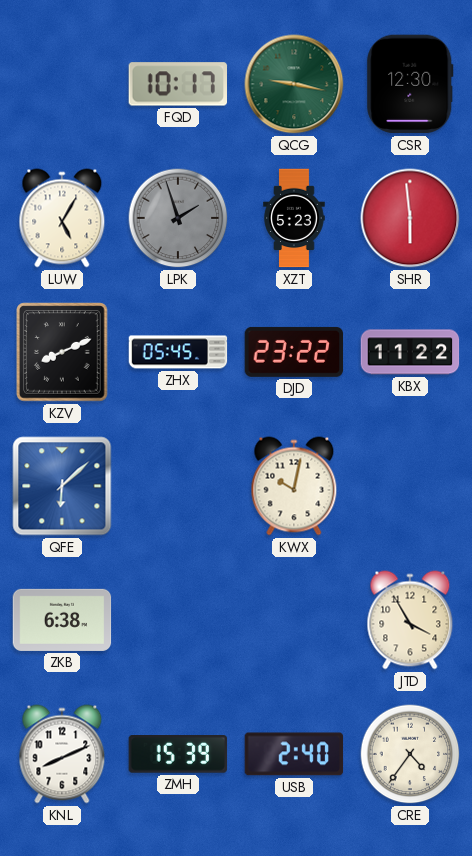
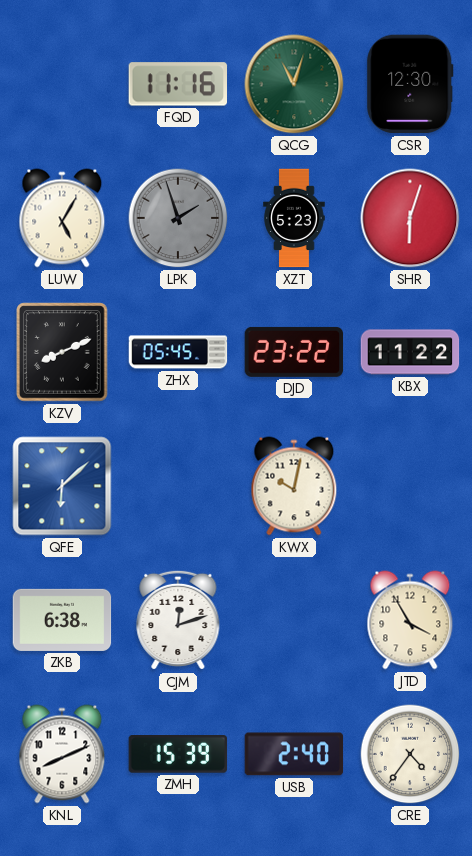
FQD: 10:17 -> 11:16
QCG: 9:17 -> 11:03
SHR: 5:59 -> 6:03
CJM: none -> 12:12
